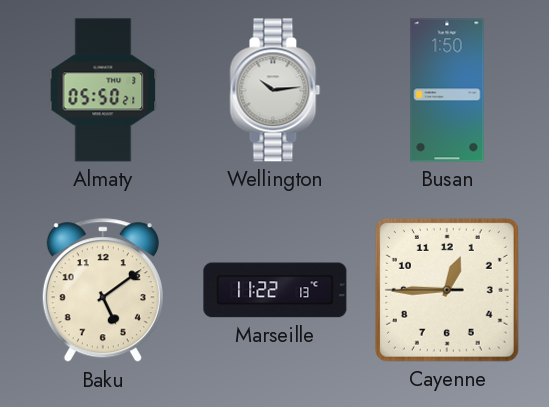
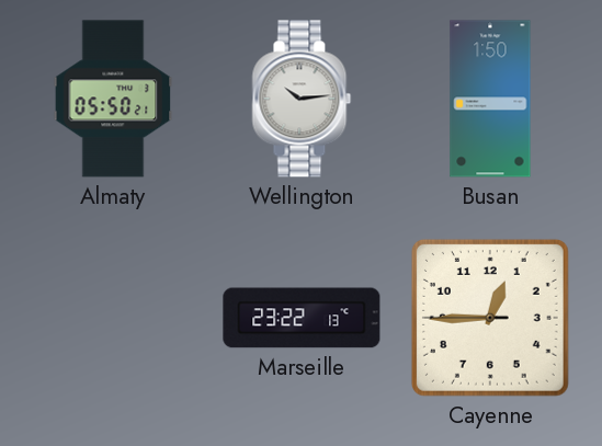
Baku: 5:09 -> none
Marseille: 11:22 -> 23:22
